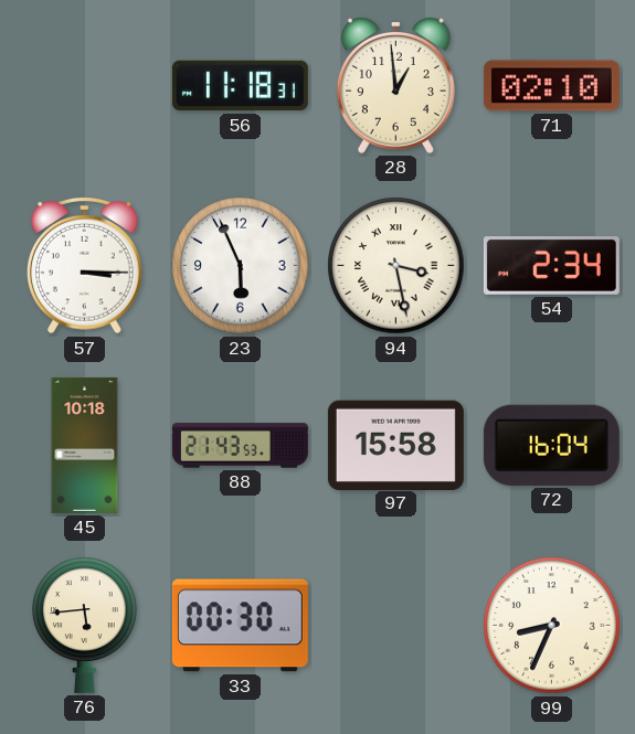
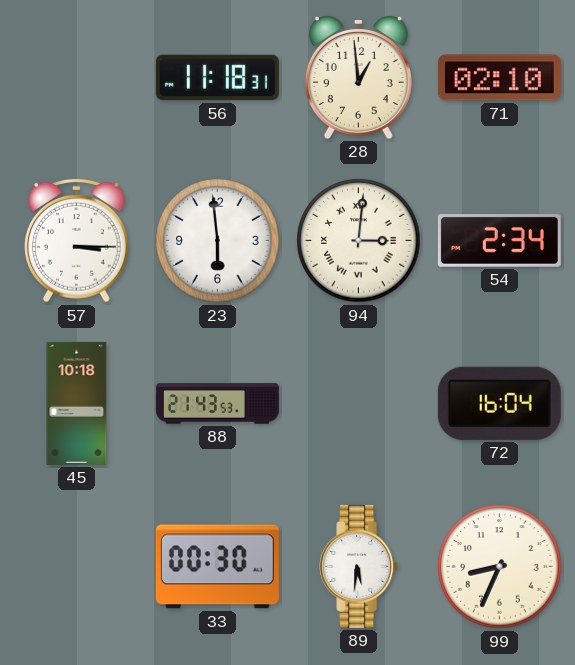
23: 5:56 -> 5:59
94: 3:28 -> 3:01
97: 15:58 -> none
76: 5:44 -> none
89: none -> 5:31
